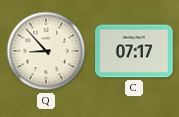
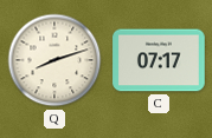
Q: 8:53 -> 8:12
